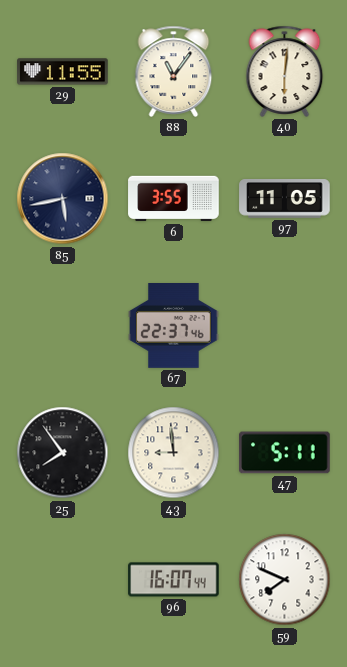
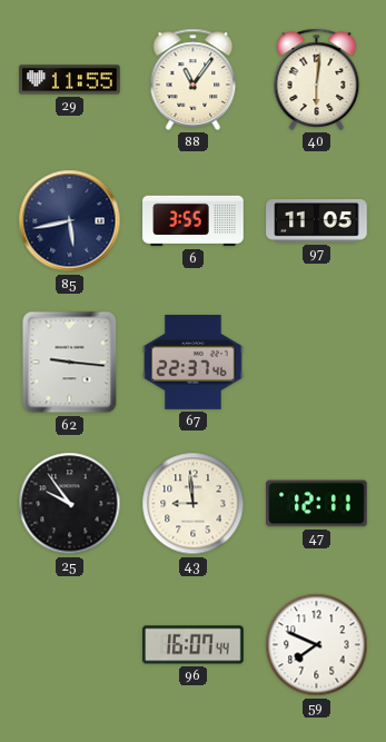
62: none -> 9:16
25: 7:54 -> 9:54
47: 5:11 -> 12:11
